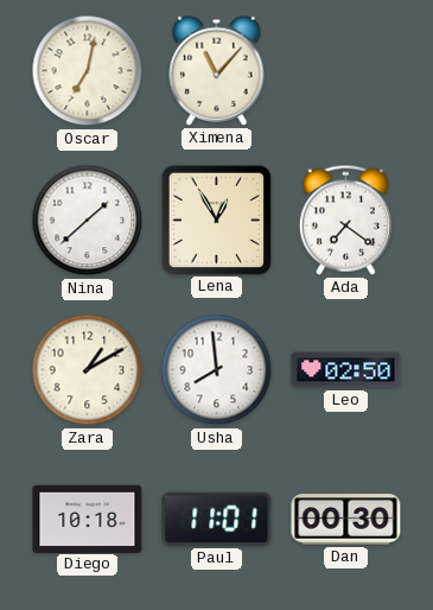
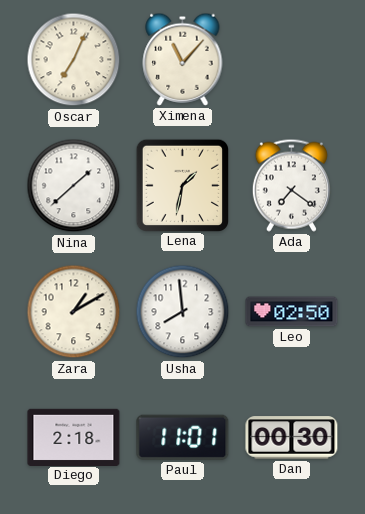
Oscar: 7:02 -> 7:04
Lena: 12:55 -> 1:32
Diego: 10:18 -> 2:18
